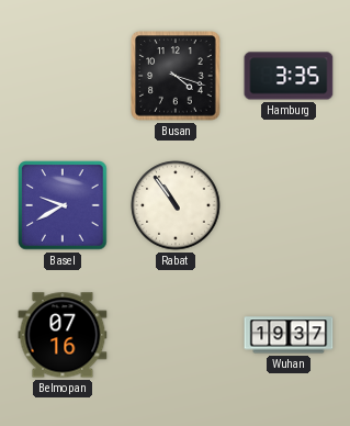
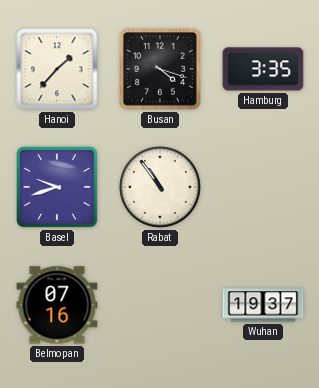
Hanoi: none -> 1:37
Basel: 9:40 -> 9:42
